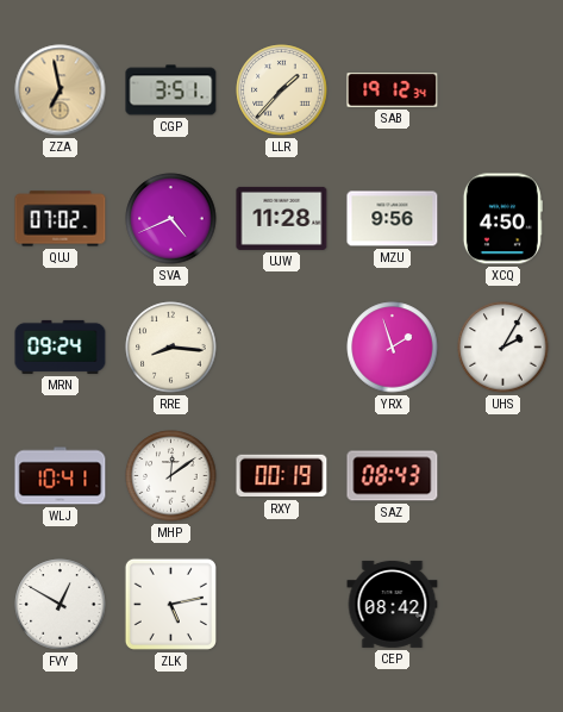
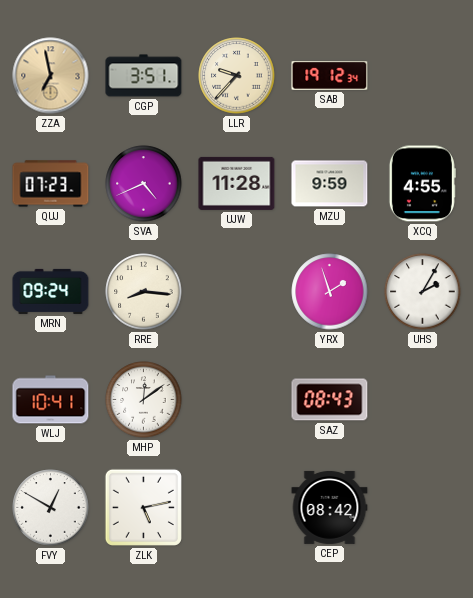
LLR: 1:37 -> 9:37
QUJ: 07:02 -> 07:23
MZU: 9:56 -> 9:59
XCQ: 4:50 -> 4:55
RXY: 00:19 -> none
